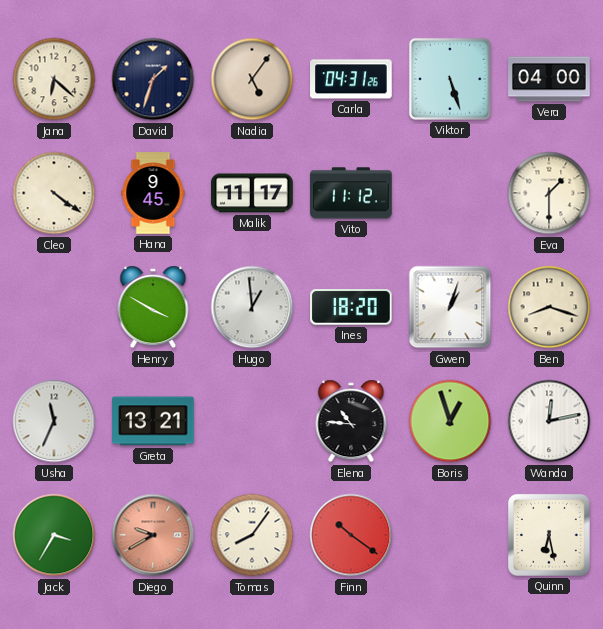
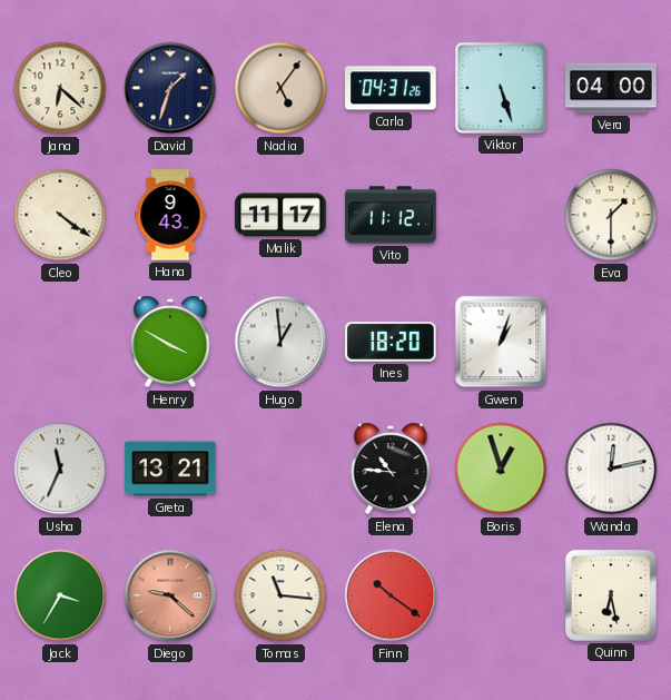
Hana: 9:45 -> 9:43
Ben: 8:18 -> none
Diego: 9:40 -> 9:22
Tomas: 8:06 -> 11:16
